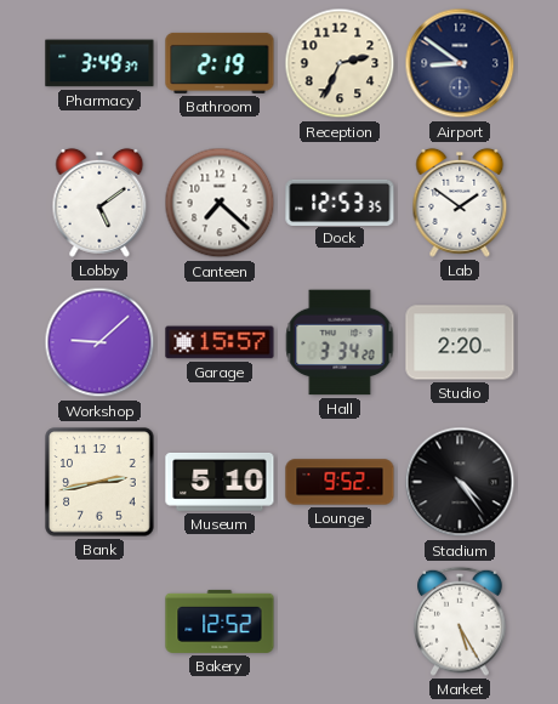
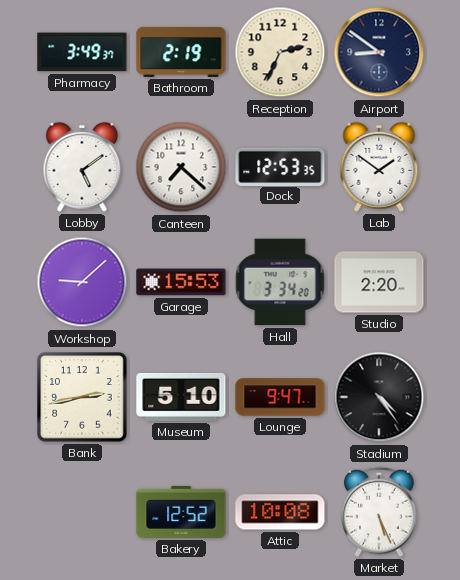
Garage: 15:57 -> 15:53
Lounge: 9:52 -> 9:47
Attic: none -> 10:08
Market: 5:25 -> 5:26
